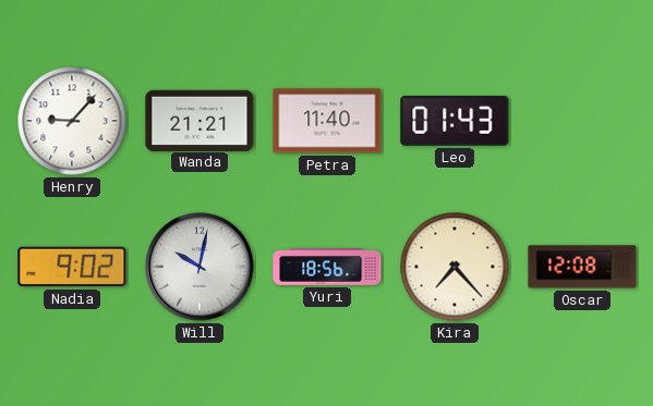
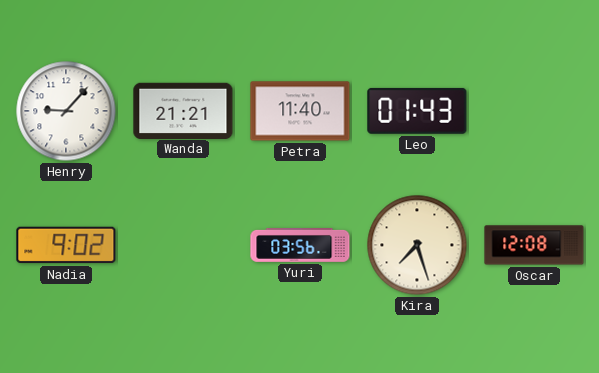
Will: 10:02 -> none
Yuri: 18:56 -> 03:56
Kira: 7:23 -> 7:27
